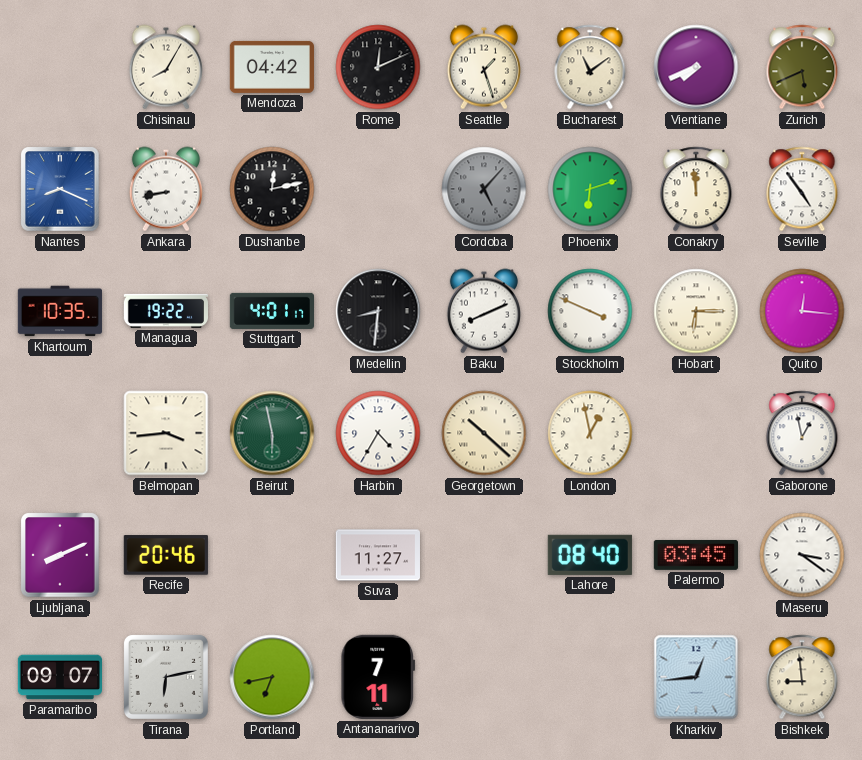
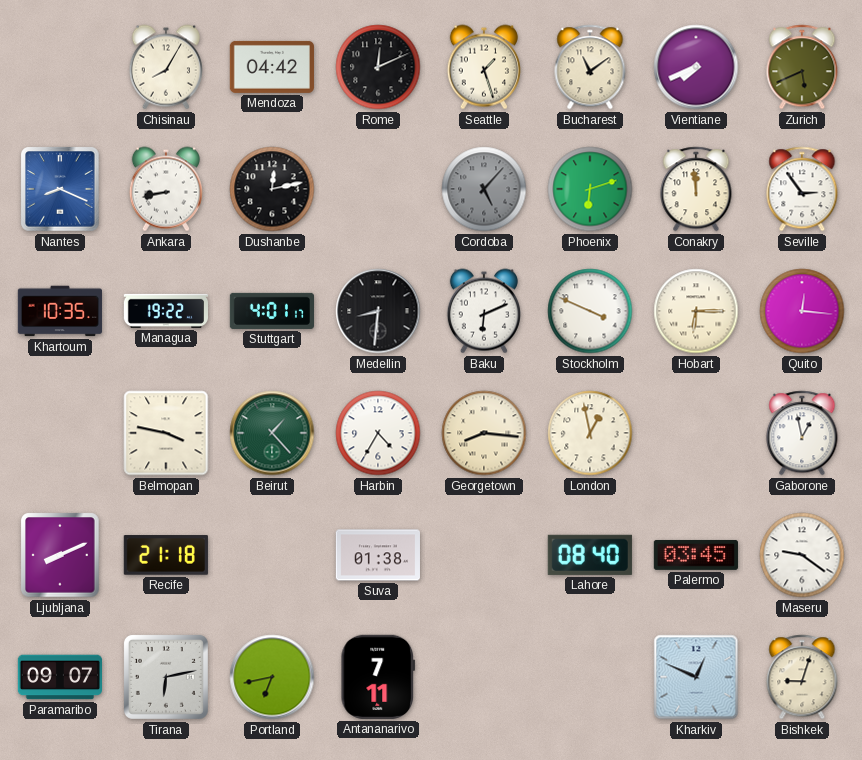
Seville: 4:54 -> 2:54
Baku: 8:11 -> 6:11
Belmopan: 3:44 -> 3:47
Beirut: 5:58 -> 1:23
Georgetown: 10:22 -> 8:16
Recife: 20:46 -> 21:18
Suva: 11:27 -> 01:38
Maseru: 3:21 -> 9:21
Kharkiv: 12:44 -> 12:49
Bishkek: 8:59 -> 9:03
